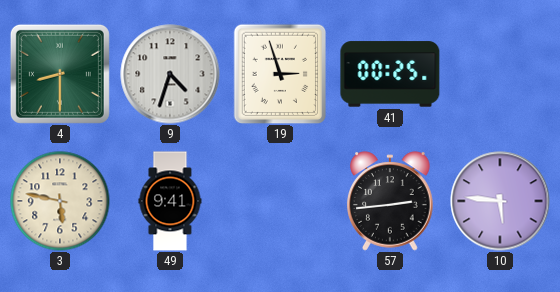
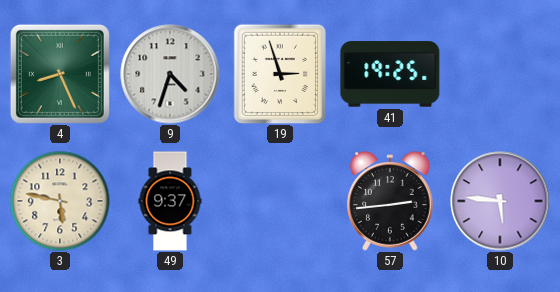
4: 8:30 -> 8:26
41: 00:25 -> 19:25
49: 9:41 -> 9:37
